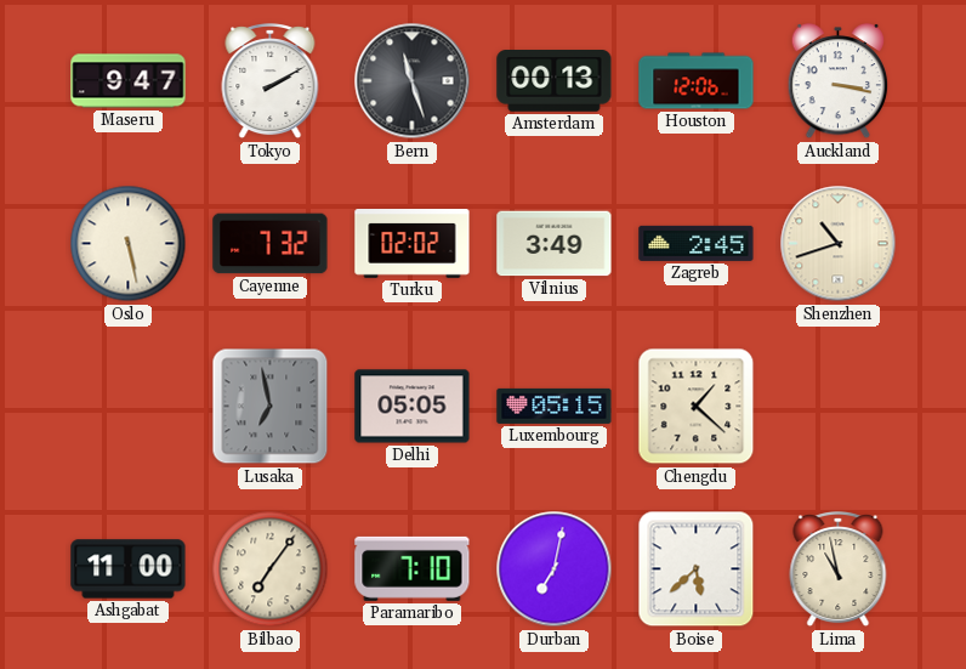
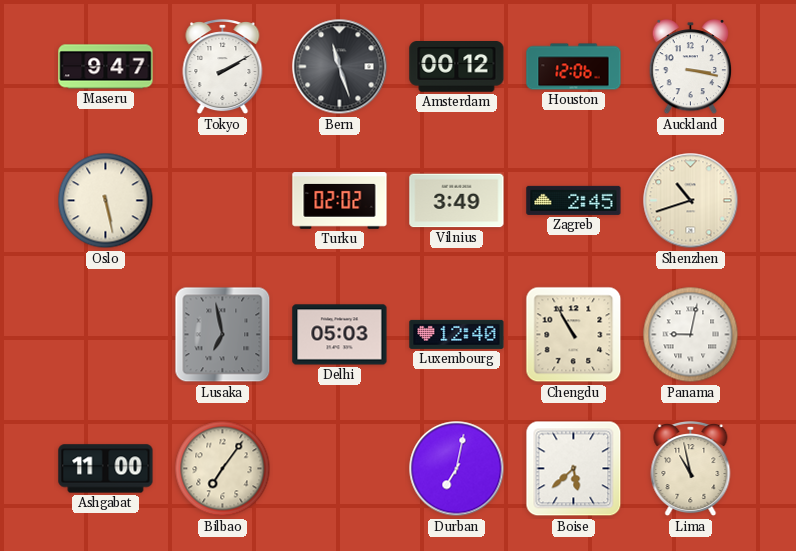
Amsterdam: 00:13 -> 00:12
Cayenne: 7:32 -> none
Delhi: 05:05 -> 05:03
Luxembourg: 05:15 -> 12:40
Chengdu: 1:22 -> 10:55
Panama: none -> 9:02
Paramaribo: 7:10 -> none
